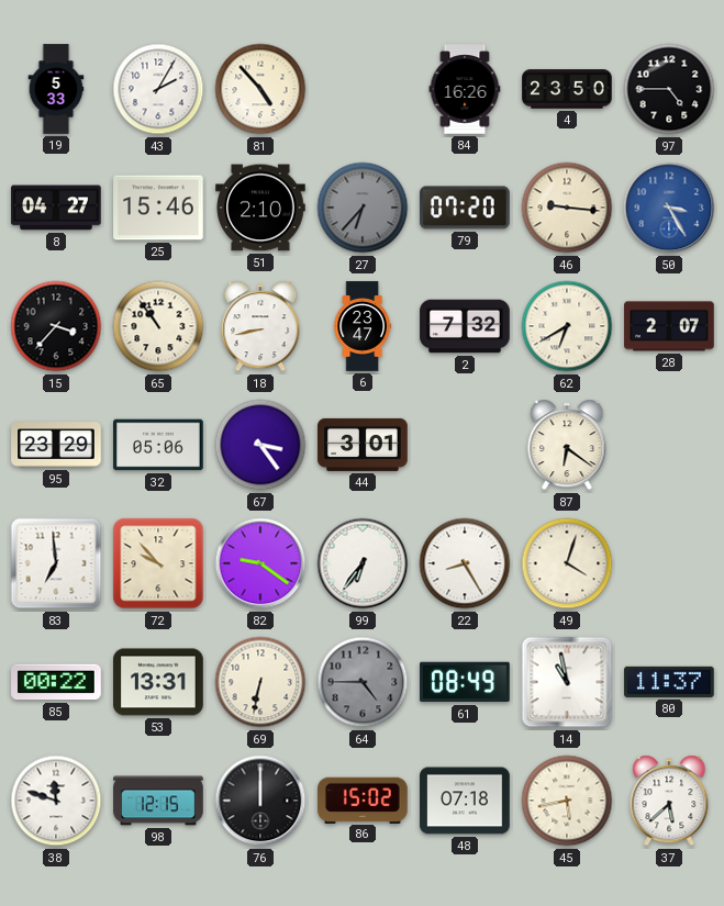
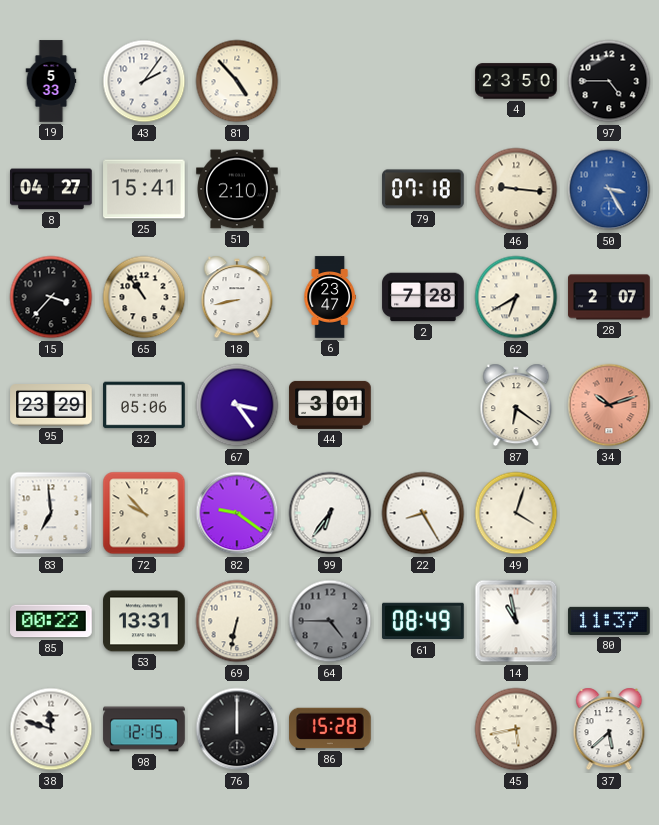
43: 2:05 -> 2:06
84: 16:26 -> none
25: 15:46 -> 15:41
27: 6:37 -> none
79: 07:20 -> 07:18
2: 7:32 -> 7:28
34: none -> 10:12
86: 15:02 -> 15:28
48: 07:18 -> none
